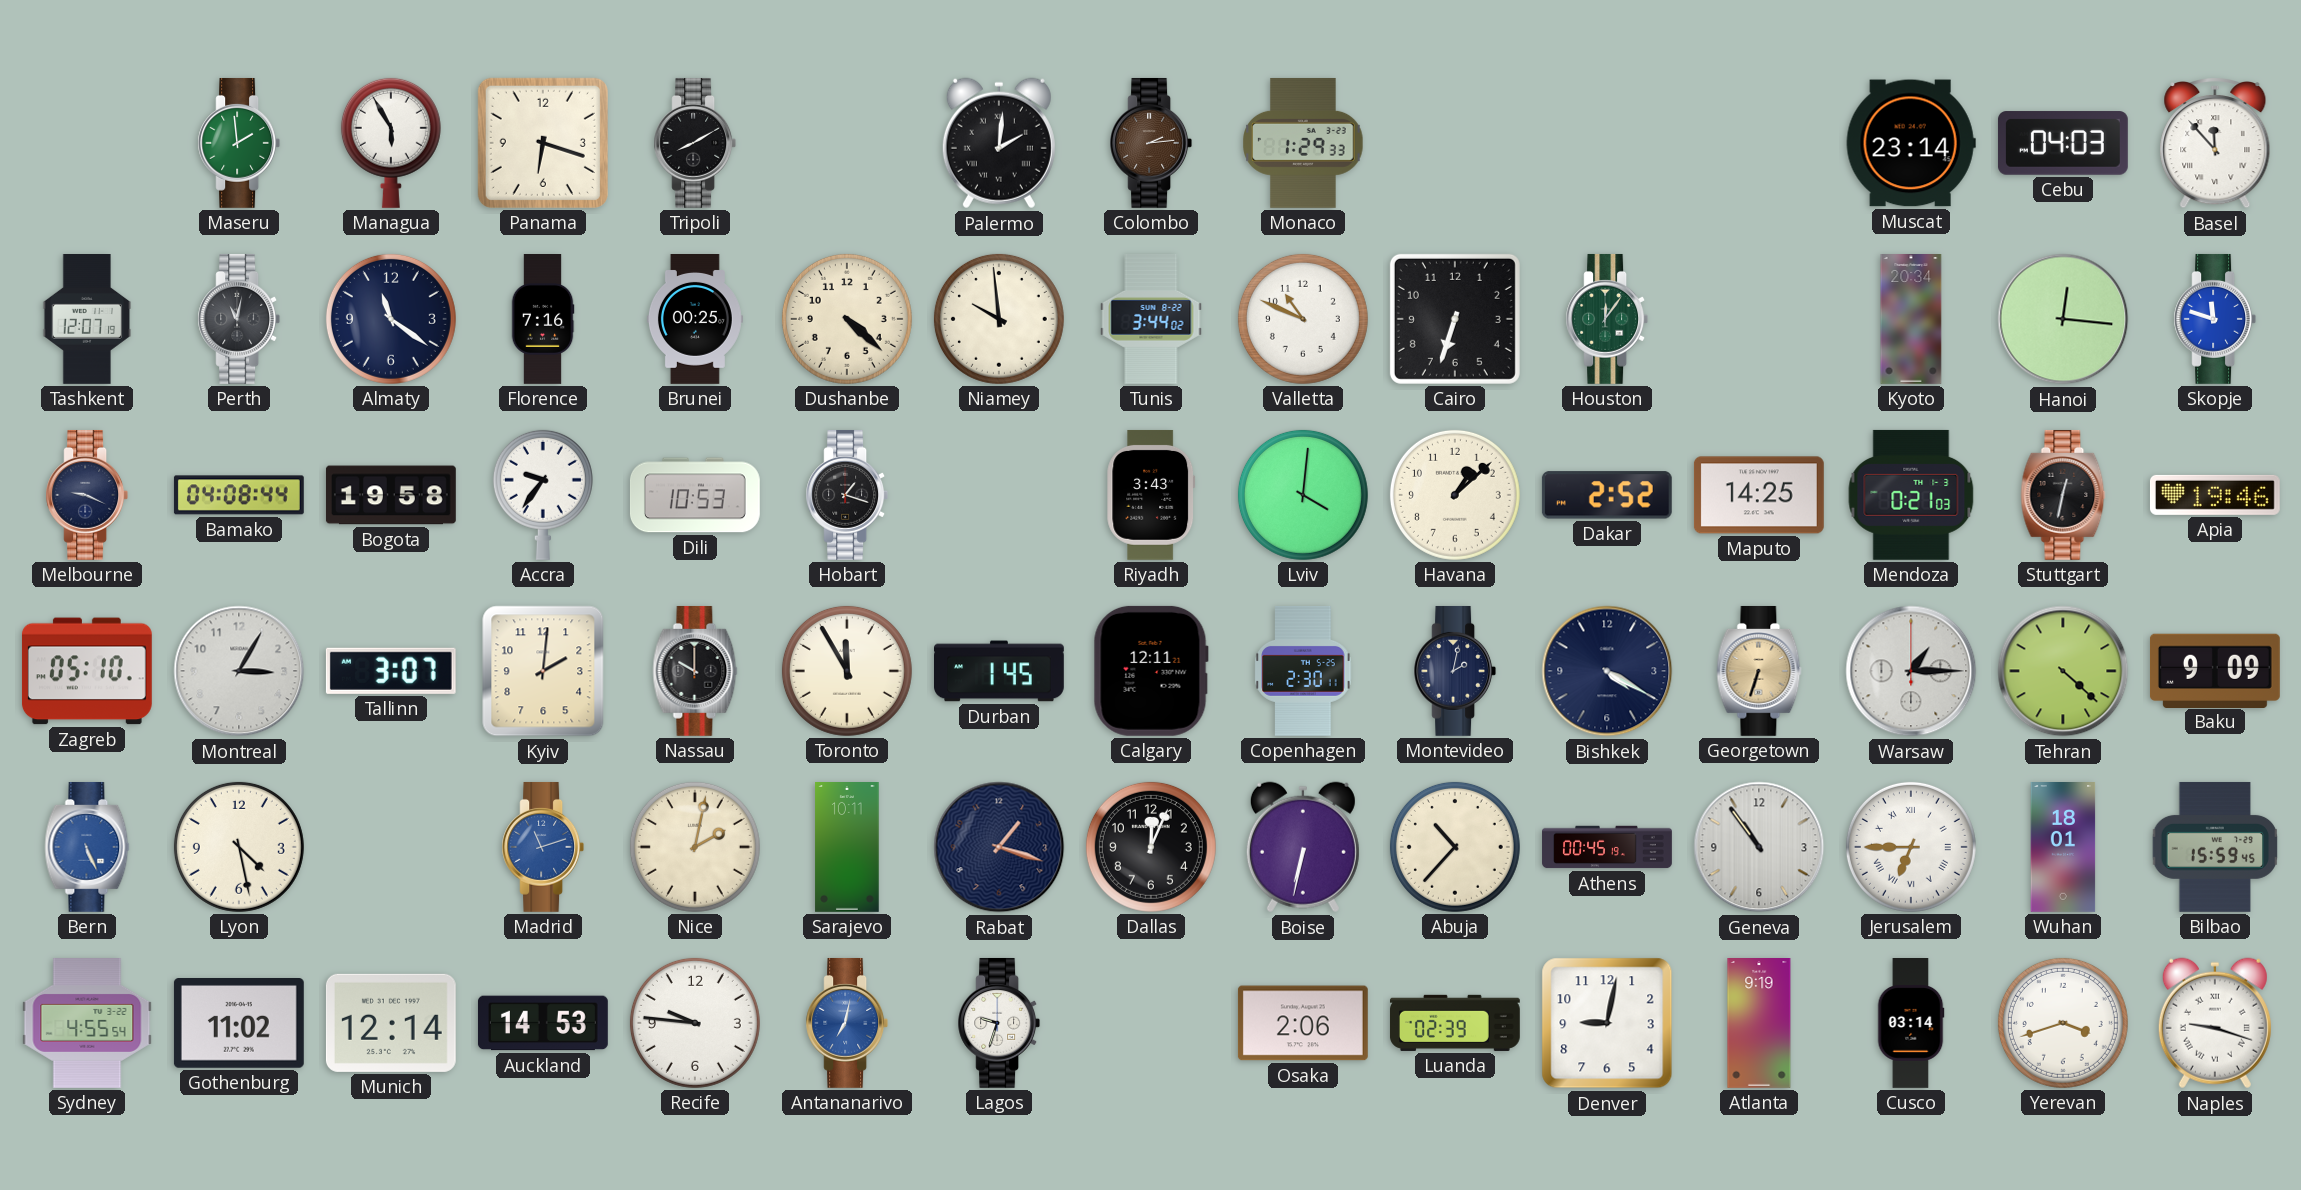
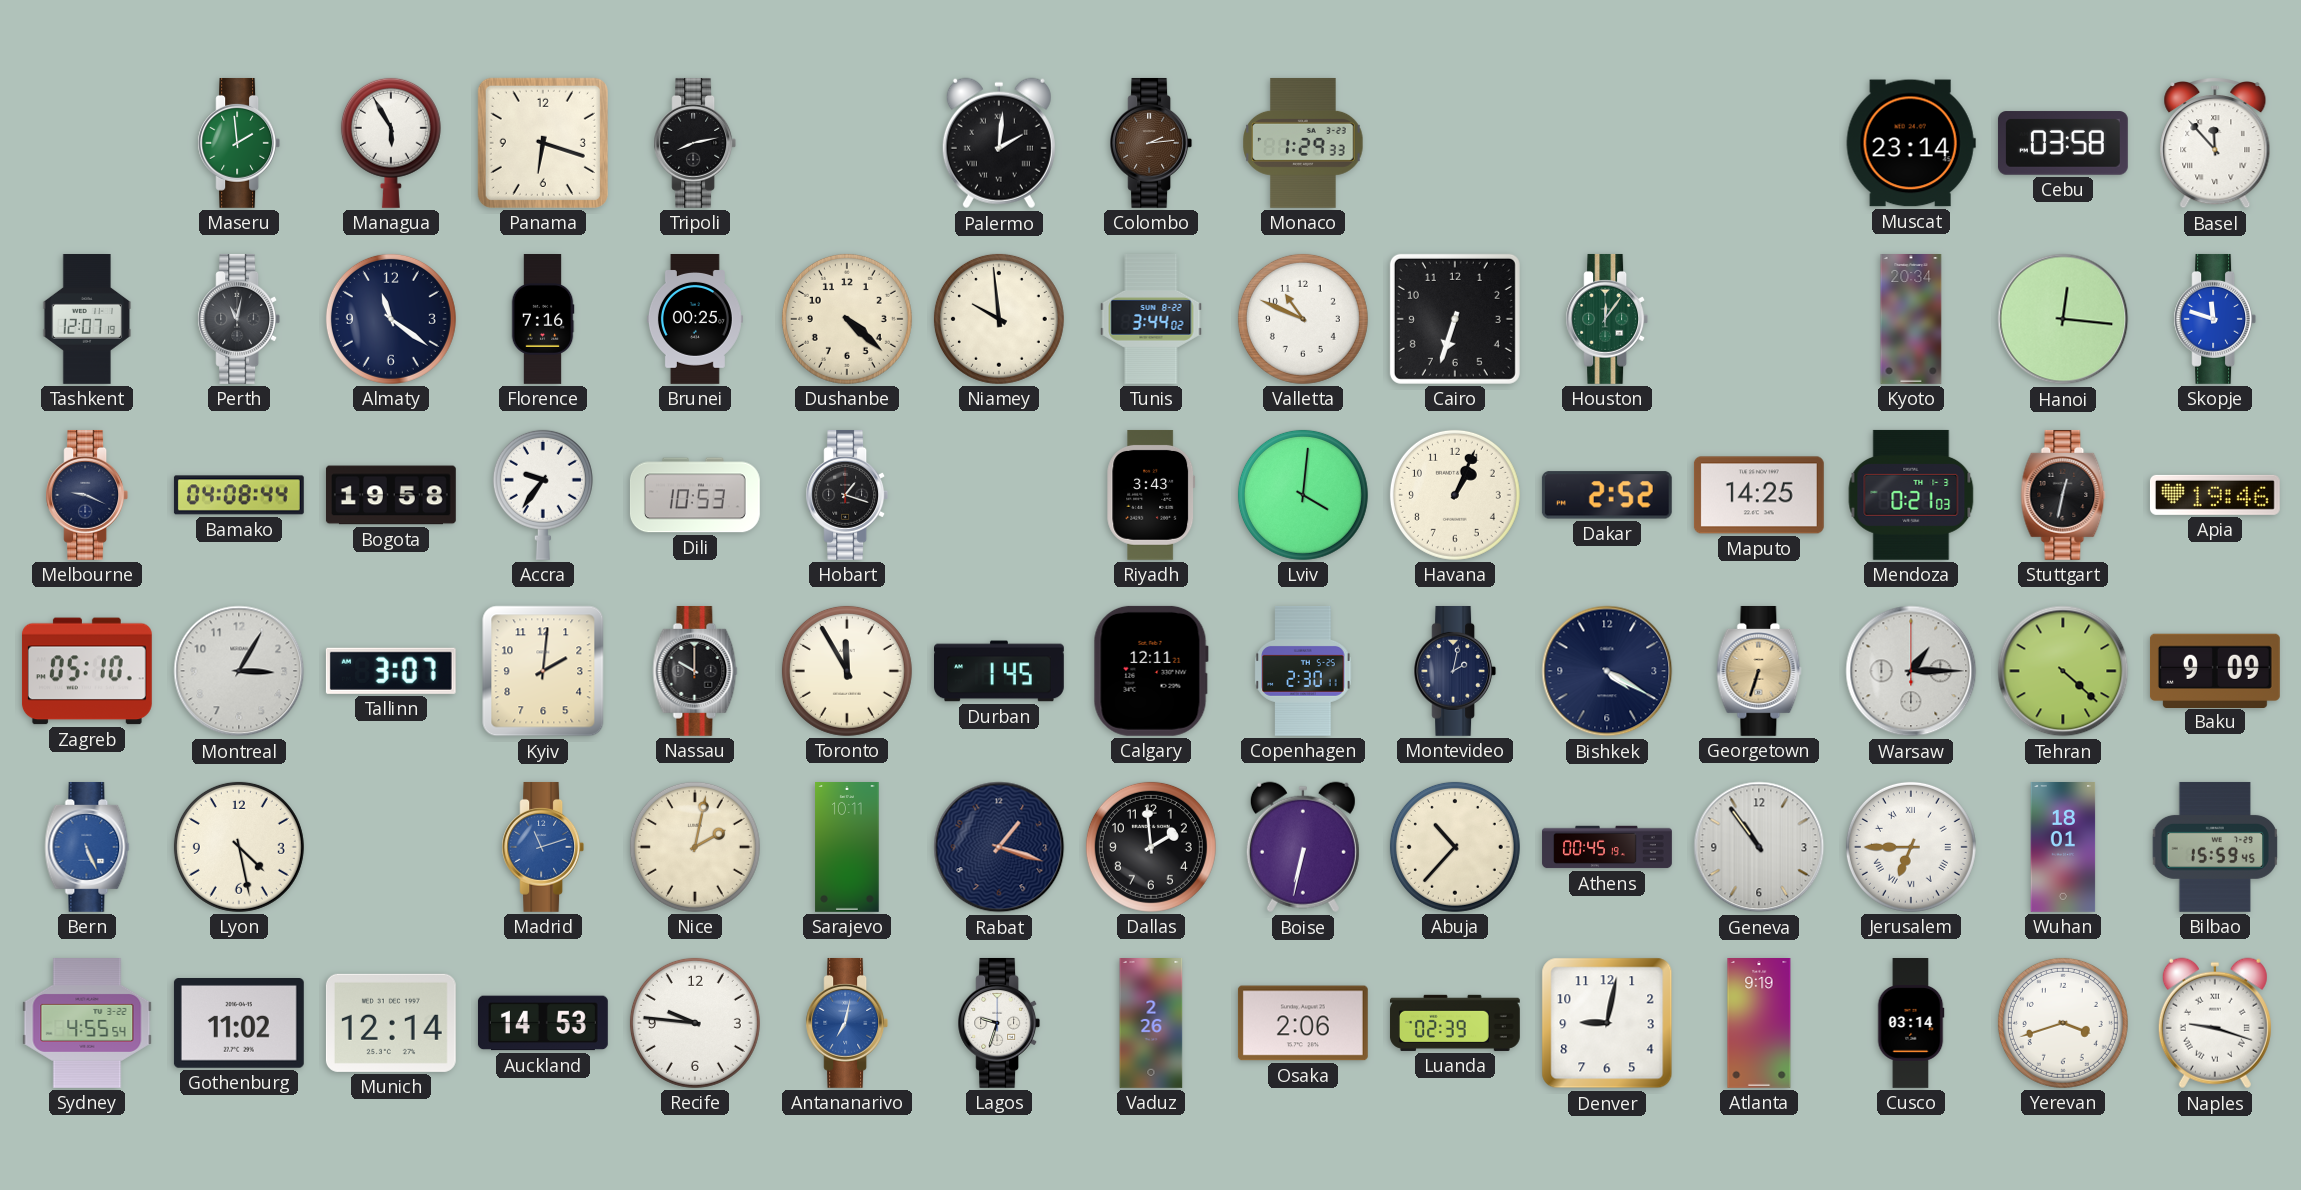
Tripoli: 8:10 -> 8:13
Cebu: 04:03 -> 03:58
Havana: 1:08 -> 1:04
Dallas: 12:04 -> 1:59
Vaduz: none -> 2:26
